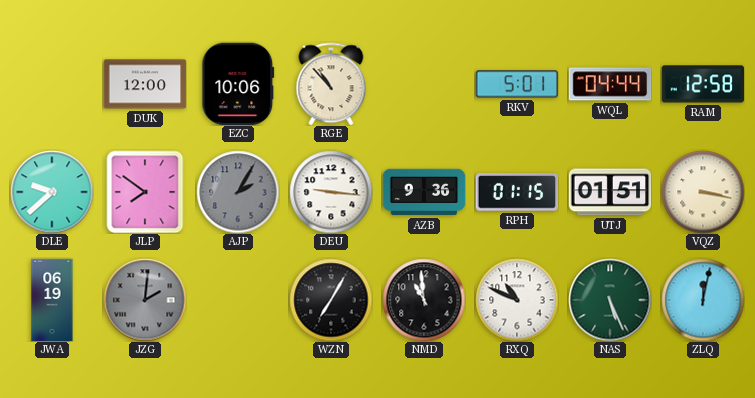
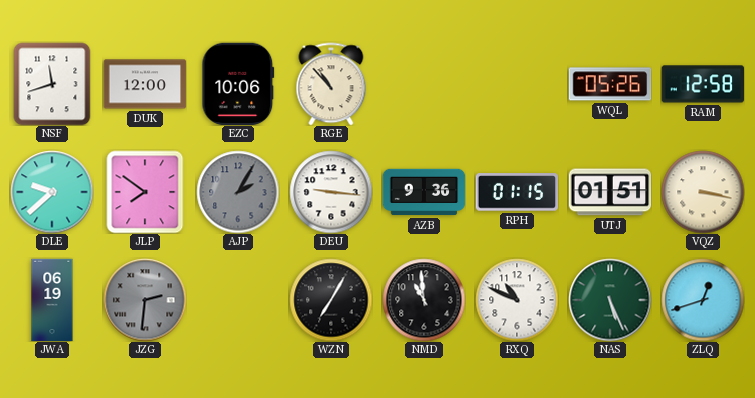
NSF: none -> 11:42
RKV: 5:01 -> none
WQL: 04:44 -> 05:26
JZG: 2:01 -> 2:31
ZLQ: 12:02 -> 12:42
